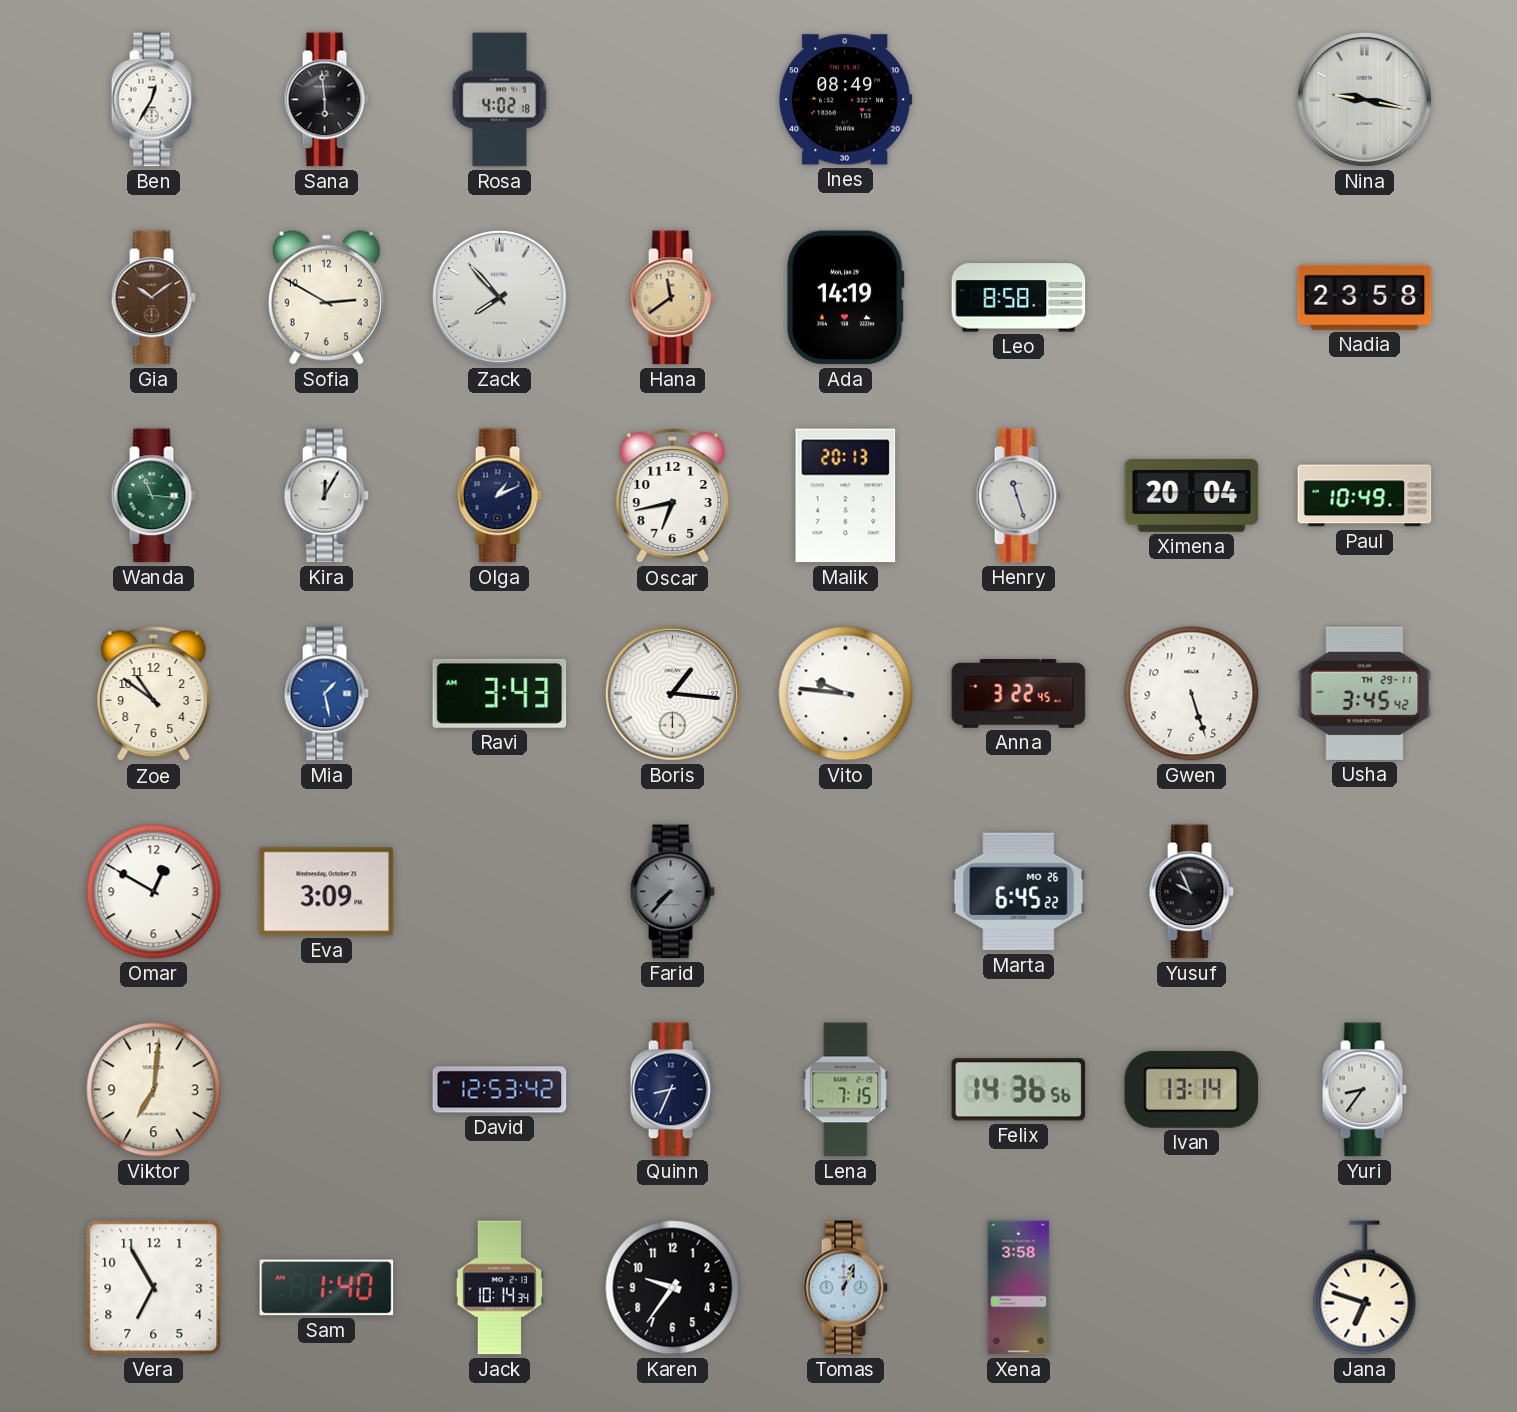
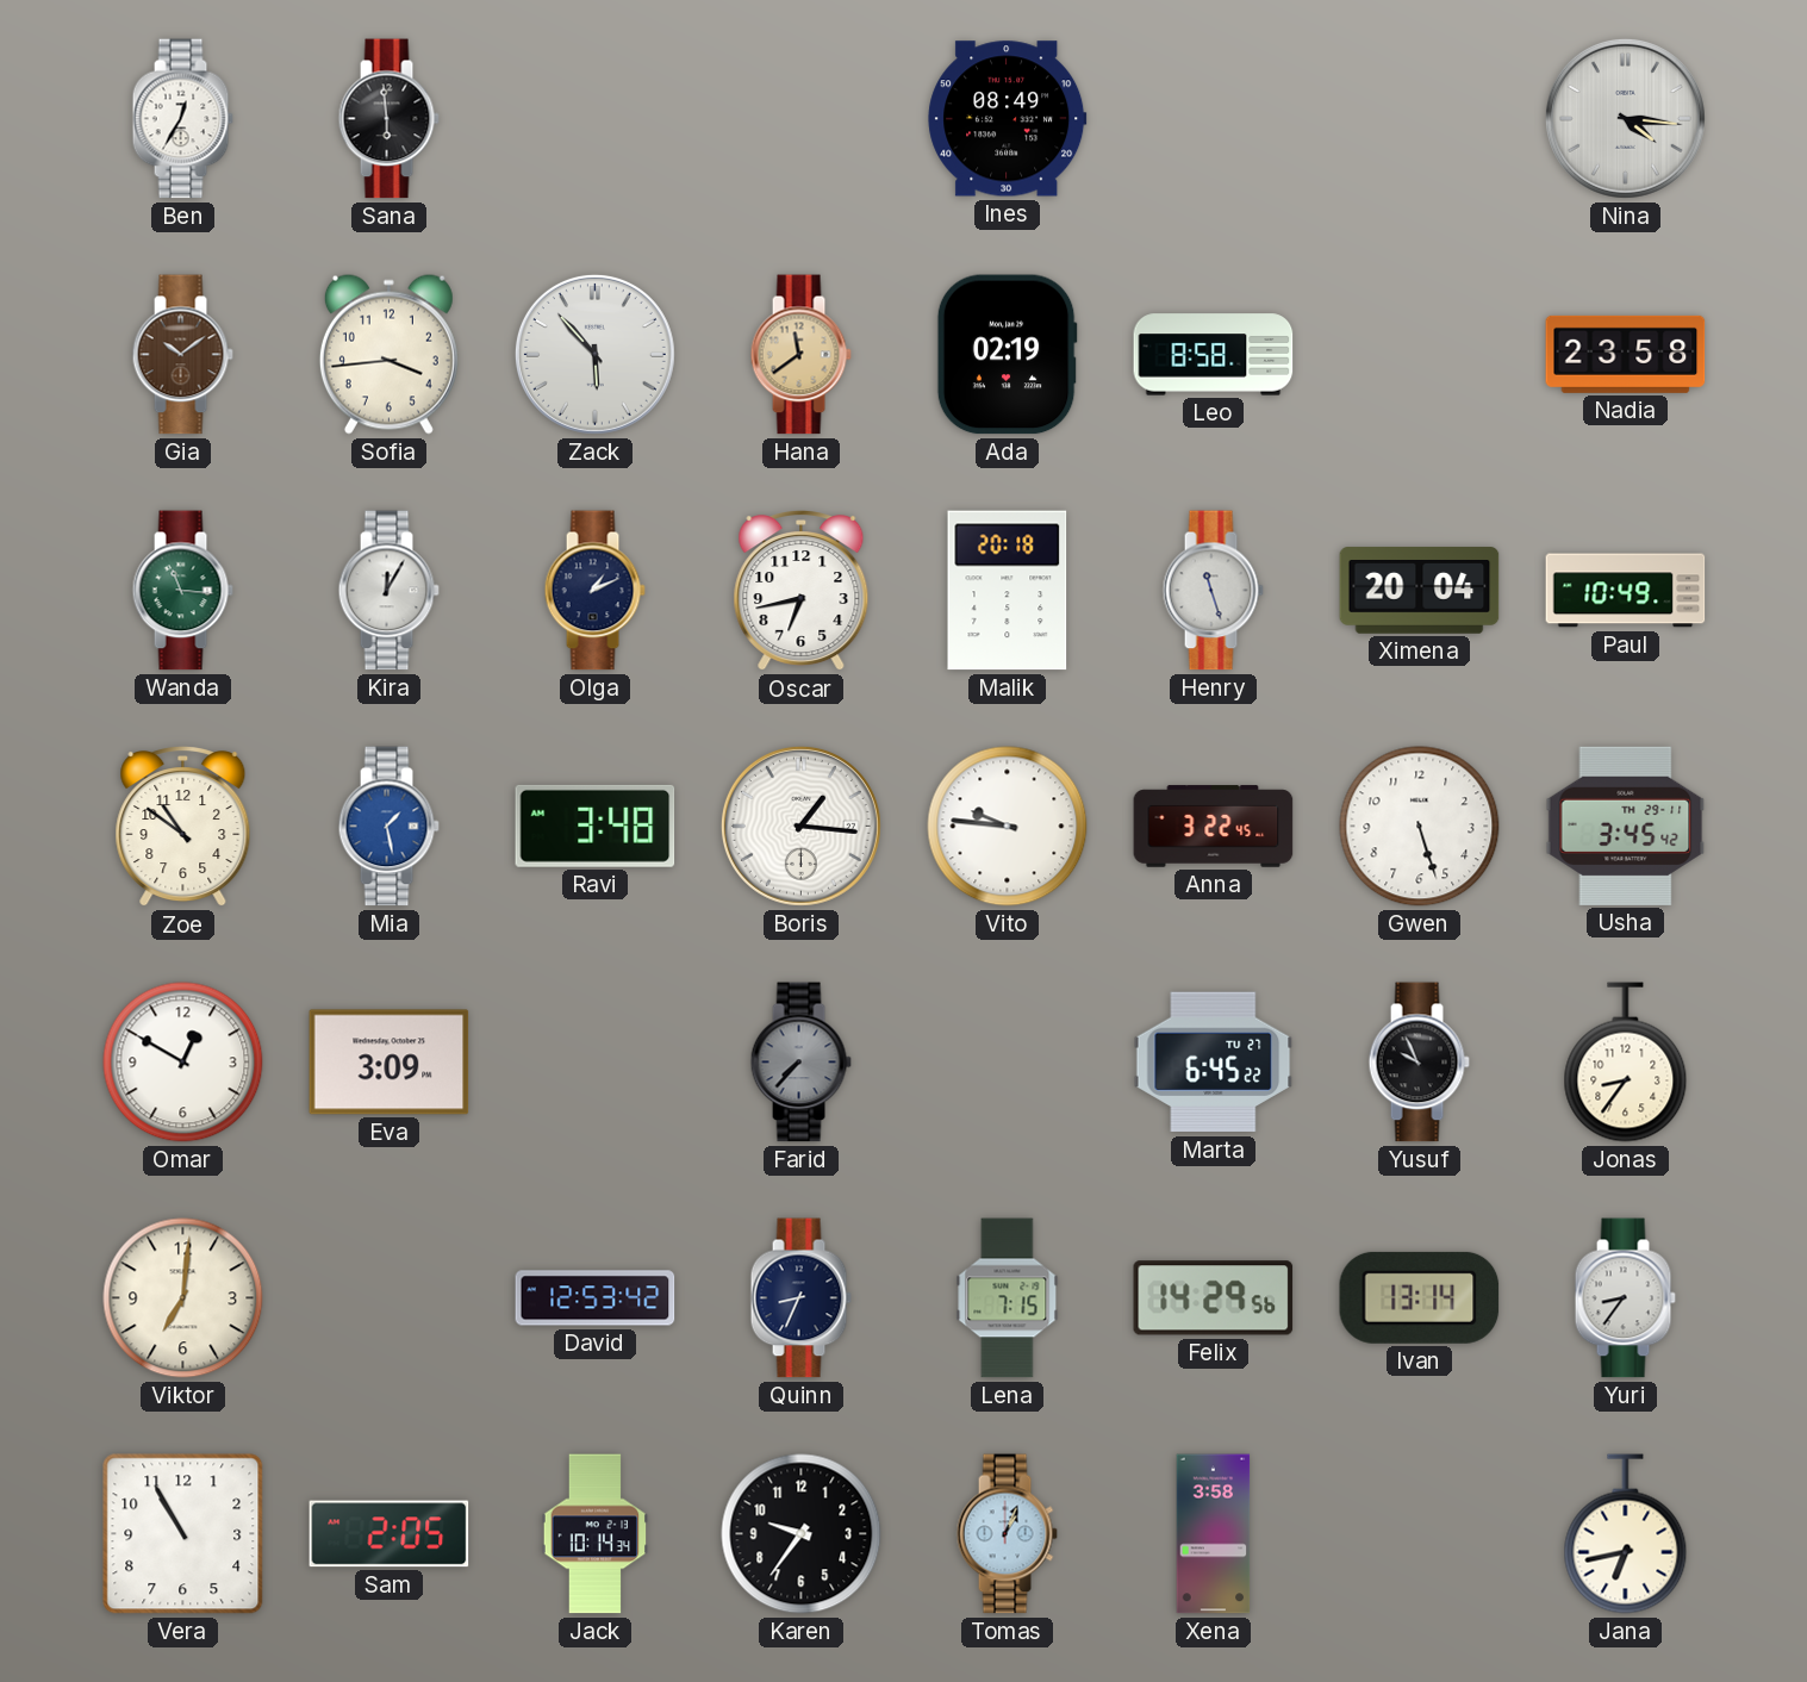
Rosa: 4:02 -> none
Nina: 9:17 -> 4:16
Sofia: 2:50 -> 3:44
Zack: 7:53 -> 5:53
Ada: 14:19 -> 02:19
Malik: 20:13 -> 20:18
Ravi: 3:43 -> 3:48
Marta date: MO 26 -> TU 27
Jonas: none -> 8:36
Felix: 14:36 -> 14:29
Vera: 6:55 -> 10:55
Sam: 1:40 -> 2:05
Jana: 6:48 -> 6:43
